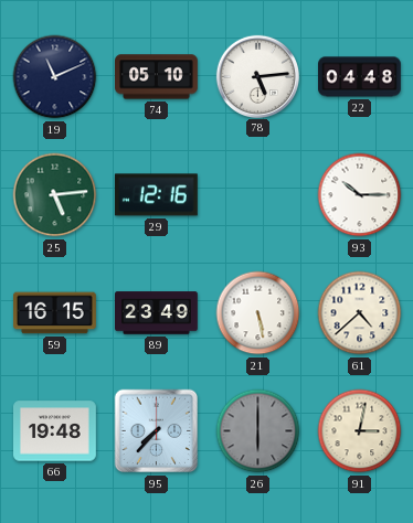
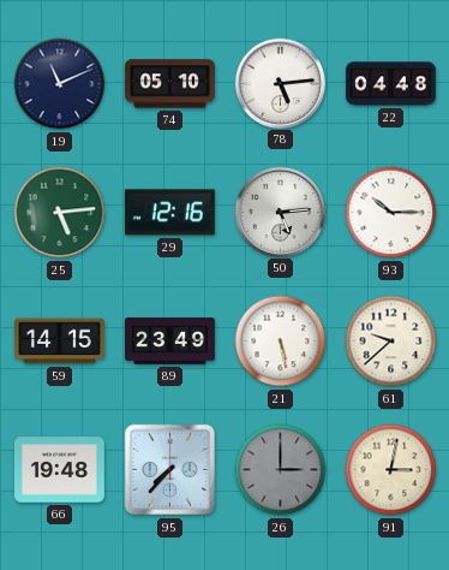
50: none -> 5:14
59: 16:15 -> 14:15
61: 4:38 -> 9:38
26: 6:00 -> 3:00
